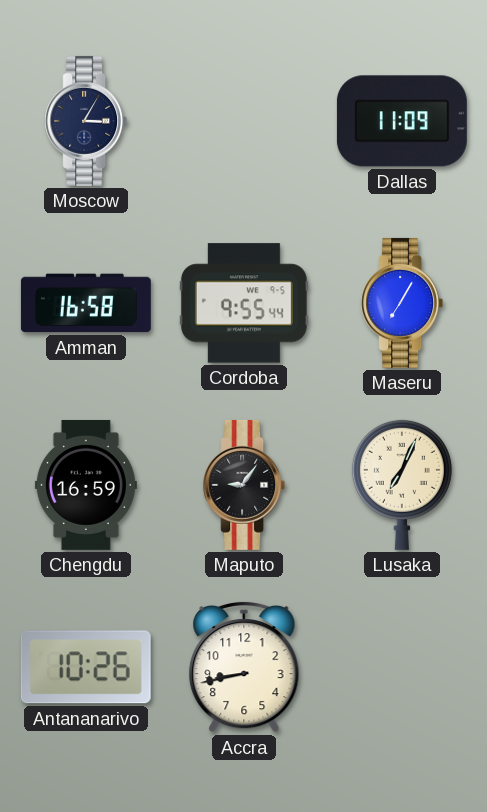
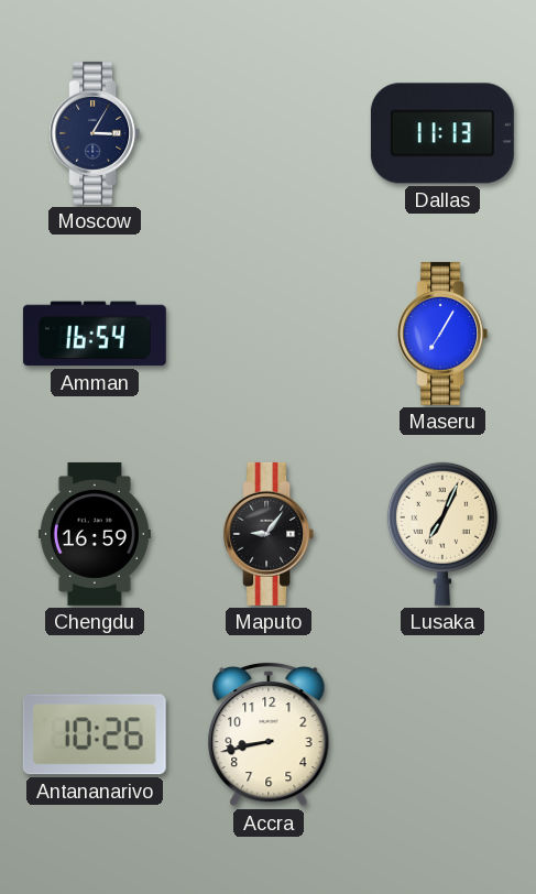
Dallas: 11:09 -> 11:13
Amman: 16:58 -> 16:54
Cordoba: 9:55 -> none
